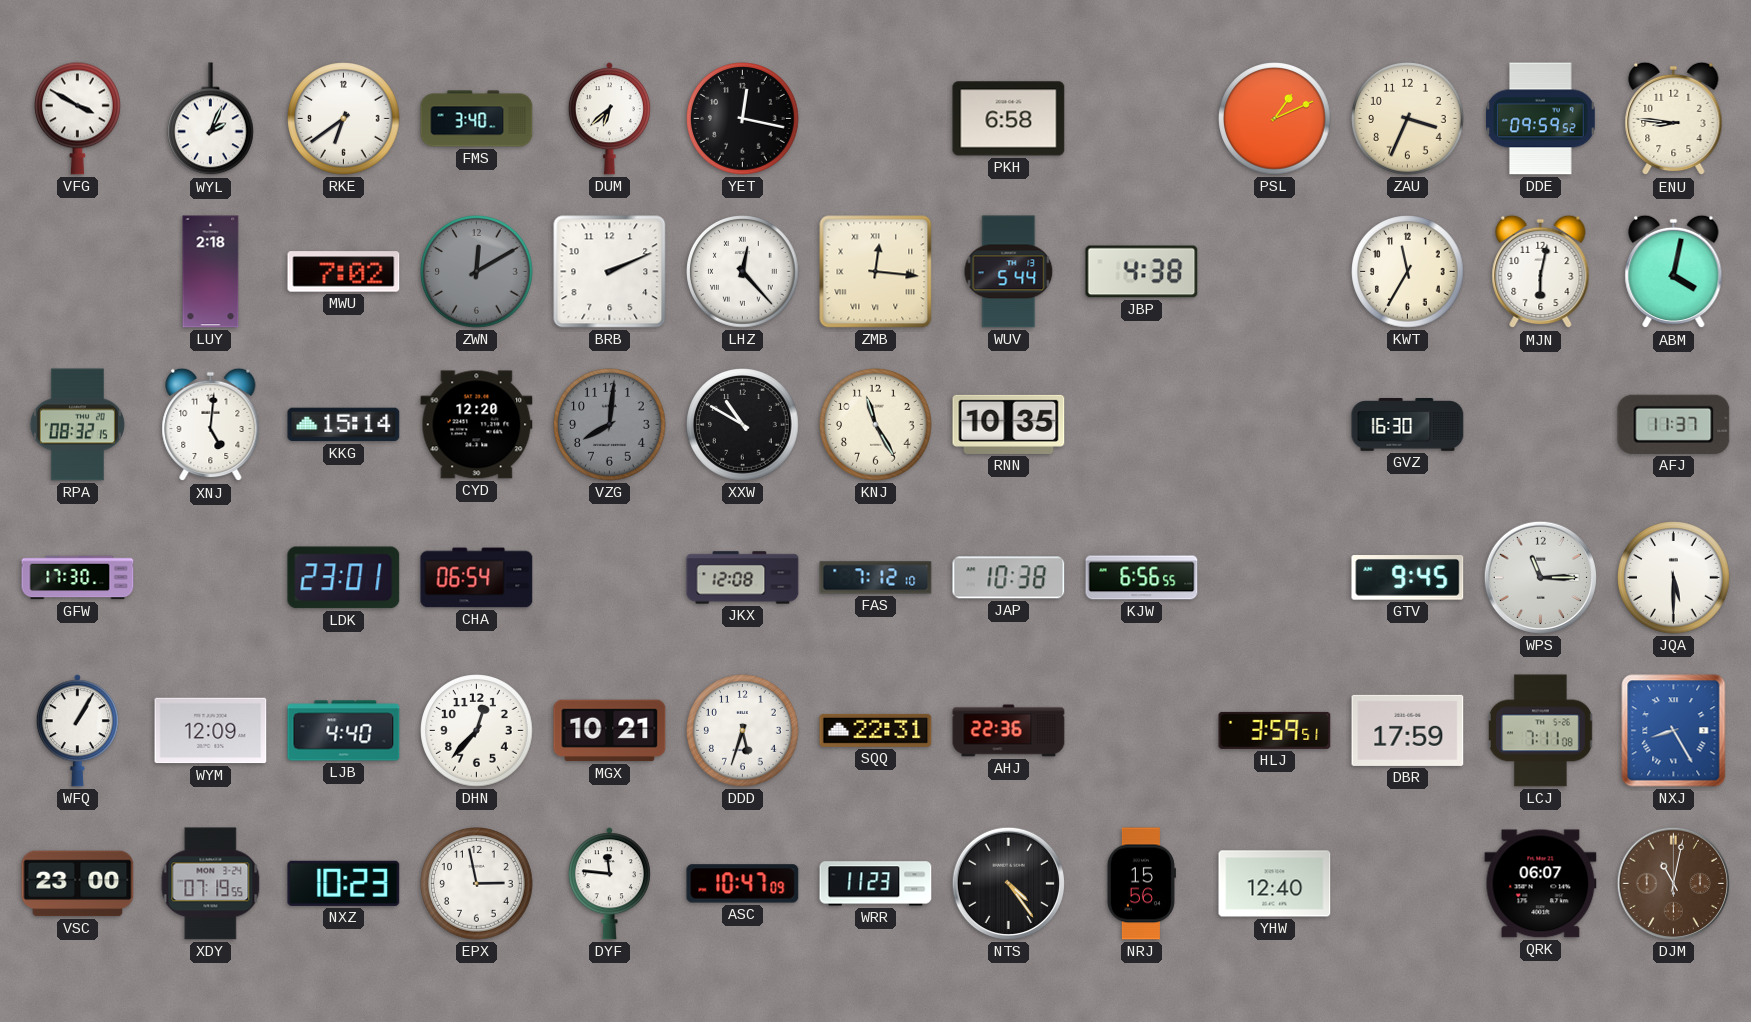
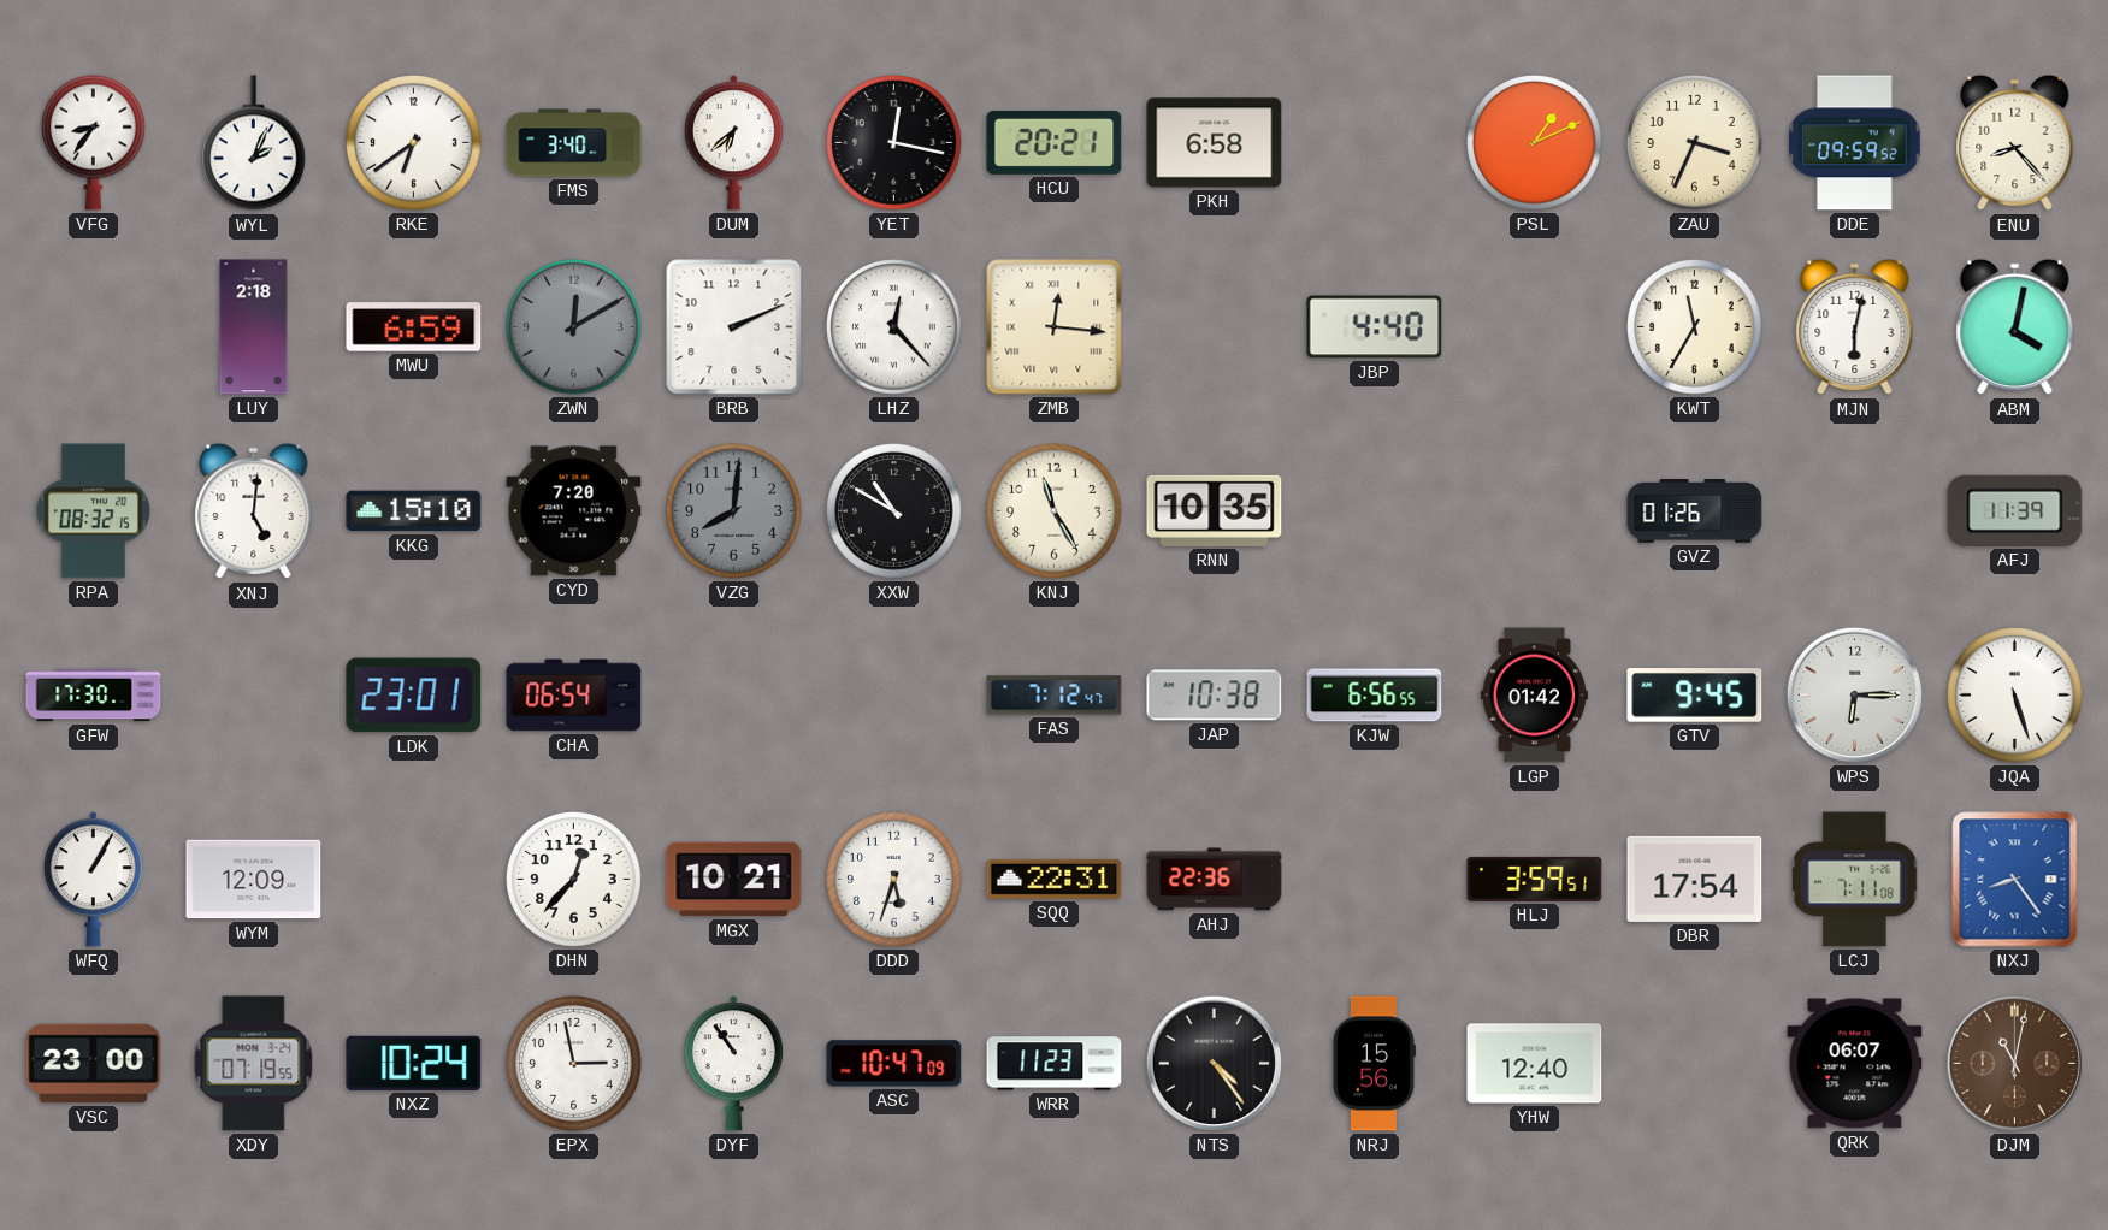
VFG: 3:50 -> 8:36
HCU: none -> 20:21
ENU: 8:46 -> 8:23
MWU: 7:02 -> 6:59
WUV: 5:44 -> none
JBP: 4:38 -> 4:40
KKG: 15:14 -> 15:10
CYD: 12:20 -> 7:20
GVZ: 16:30 -> 01:26
AFJ: 11:37 -> 11:39
JKX: 12:08 -> none
FAS: 7:12:10 -> 7:12:47
LGP: none -> 01:42
WPS: 11:15 -> 6:15
JQA: 5:30 -> 5:27
LJB: 4:40 -> none
DBR: 17:59 -> 17:54
NXJ: 8:25 -> 8:24
NXZ: 10:23 -> 10:24
DYF: 11:46 -> 10:54
